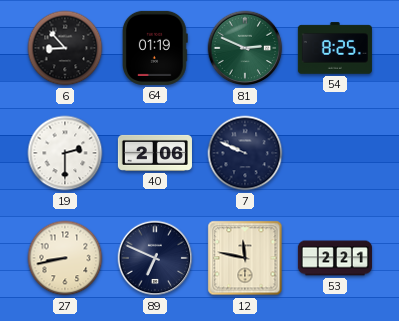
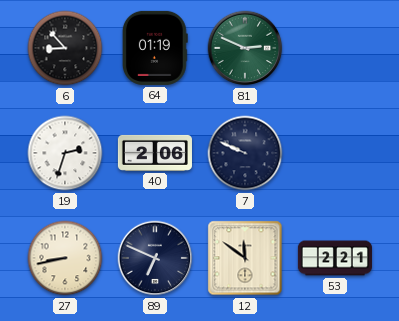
54: 8:25 -> none
19: 2:30 -> 2:33
12: 11:47 -> 11:51
